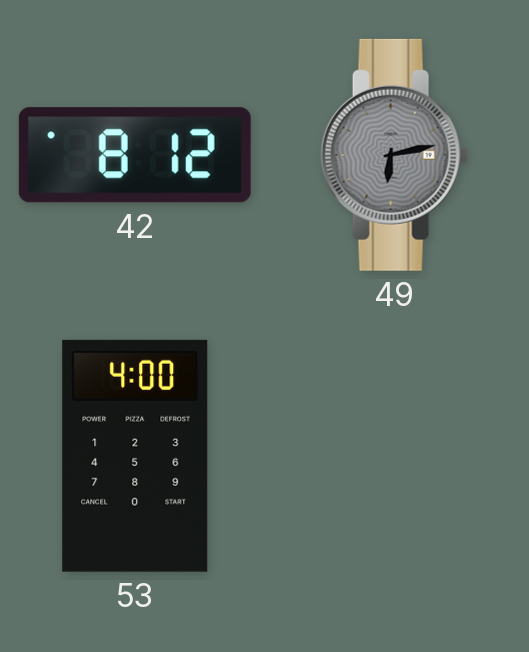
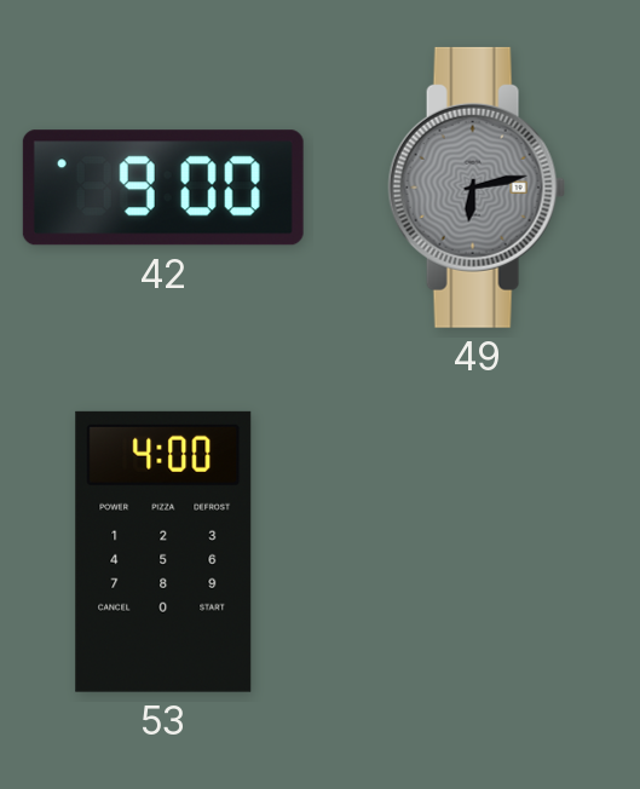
42: 8:12 -> 9:00
